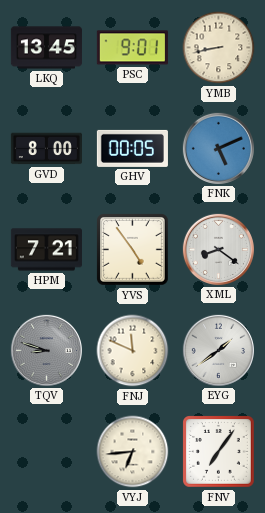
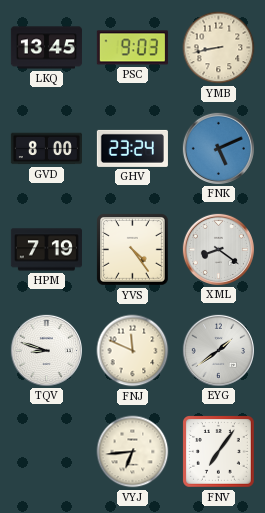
PSC: 9:01 -> 9:03
GHV: 00:05 -> 23:24
HPM: 7:21 -> 7:19
YVS: 4:54 -> 4:24
TQV dial: grey -> white
